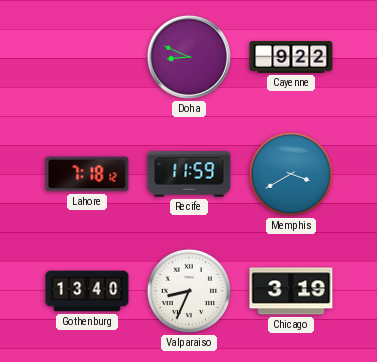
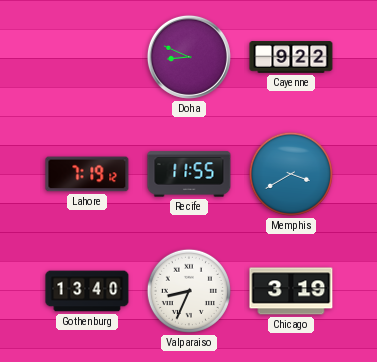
Lahore: 7:18 -> 7:19
Recife: 11:59 -> 11:55
